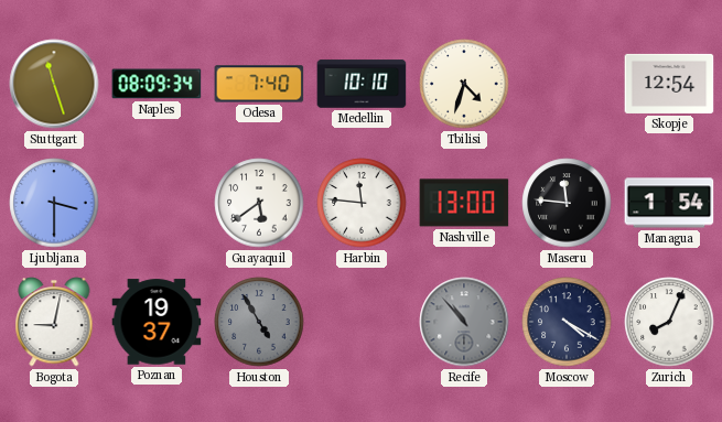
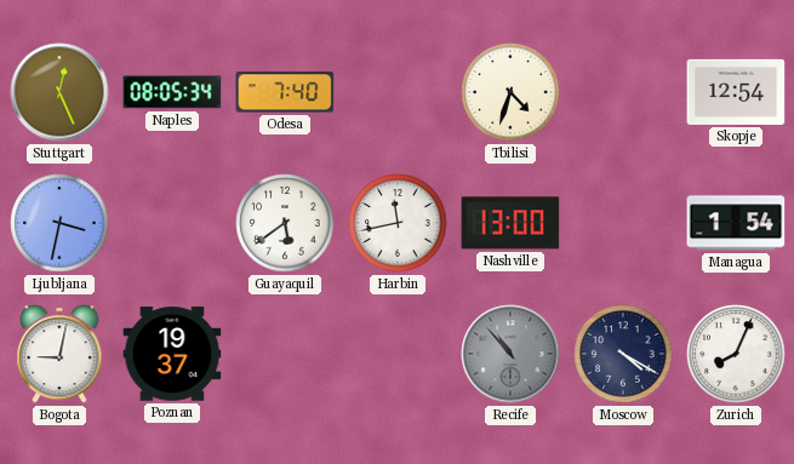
Stuttgart: 11:27 -> 12:26
Naples: 08:09 -> 08:05
Medellin: 10:10 -> none
Ljubljana: 3:30 -> 3:32
Harbin: 11:46 -> 11:43
Maseru: 11:46 -> none
Houston: 4:55 -> none
